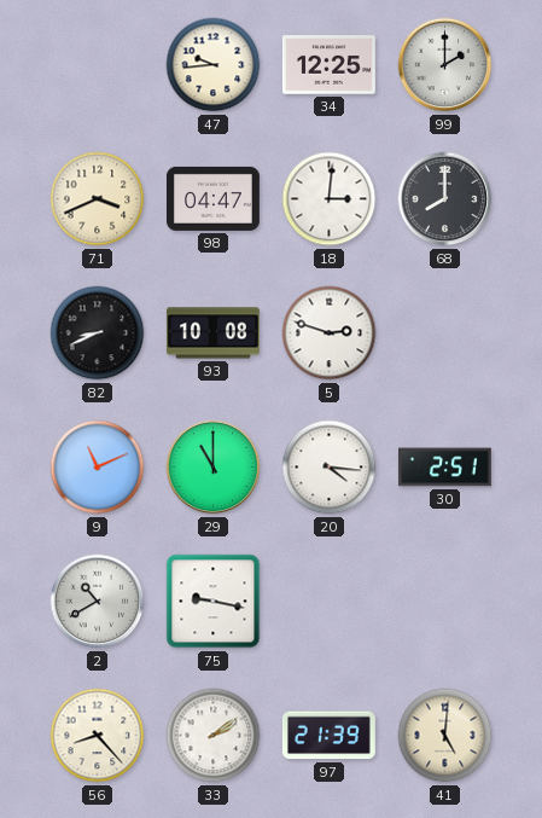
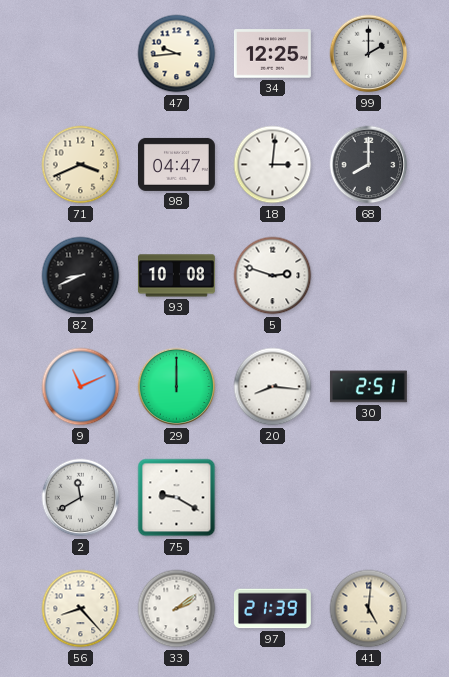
29: 11:00 -> 12:00
20: 4:16 -> 8:16
2: 10:40 -> 11:40
75: 9:17 -> 9:20
